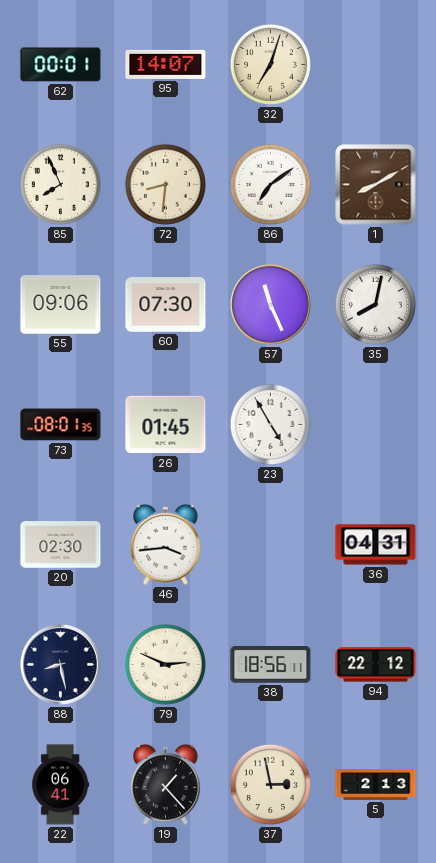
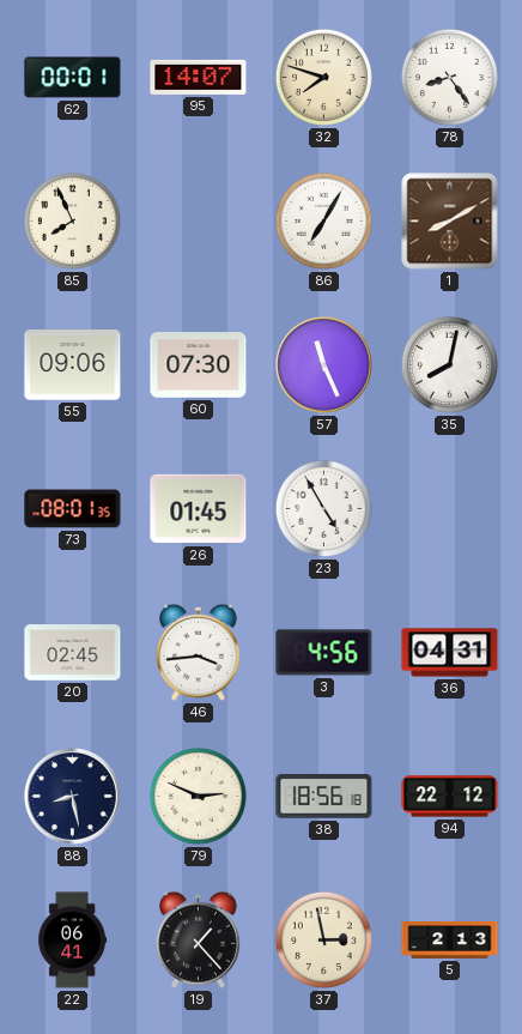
32: 7:03 -> 7:48
78: none -> 8:24
72: 8:31 -> none
86: 7:09 -> 7:05
20: 02:30 -> 02:45
3: none -> 4:56
38: 18:56:11 -> 18:56:18
